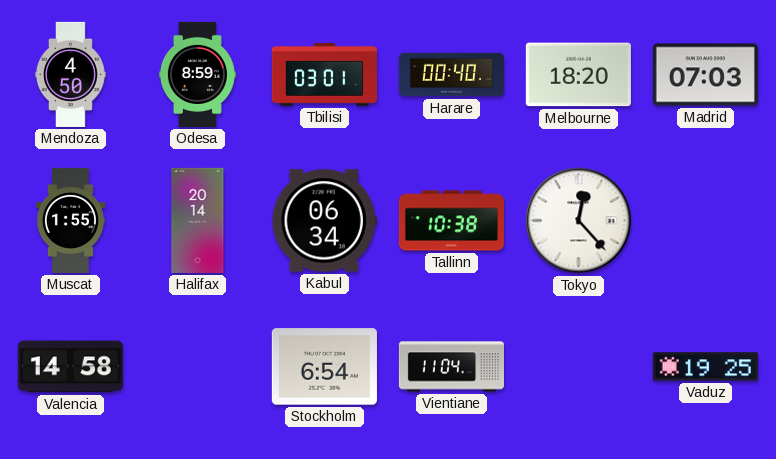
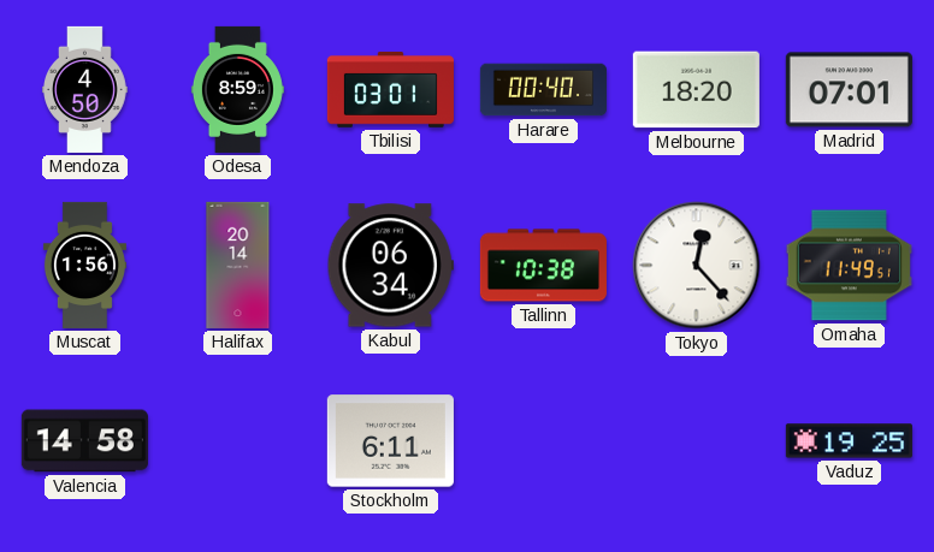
Madrid: 07:03 -> 07:01
Muscat: 1:55 -> 1:56
Omaha: none -> 11:49
Stockholm: 6:54 -> 6:11
Vientiane: 11:04 -> none
